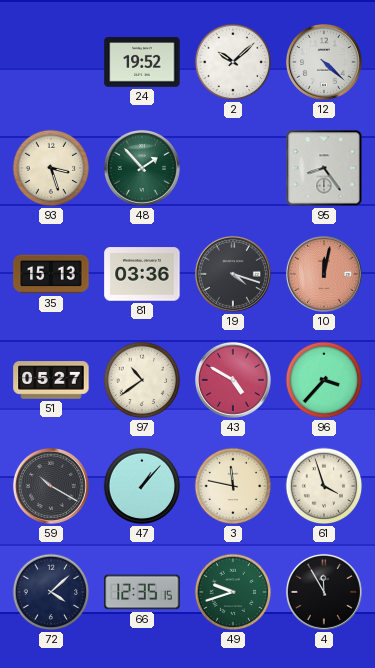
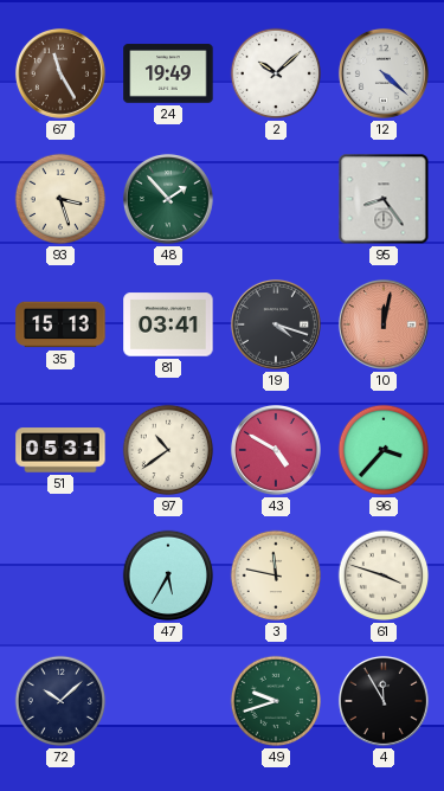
67: none -> 11:25
24: 19:52 -> 19:49
81: 03:36 -> 03:41
51: 05:27 -> 05:31
59: 10:20 -> none
47: 1:07 -> 5:35
61: 3:57 -> 3:48
72: 4:08 -> 10:08
66: 12:35 -> none
